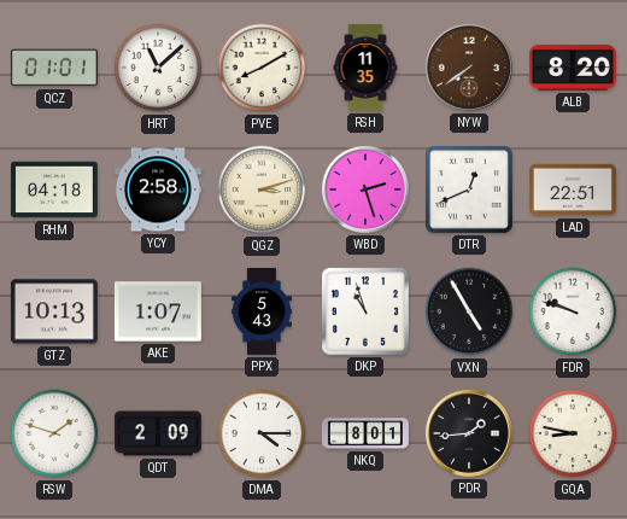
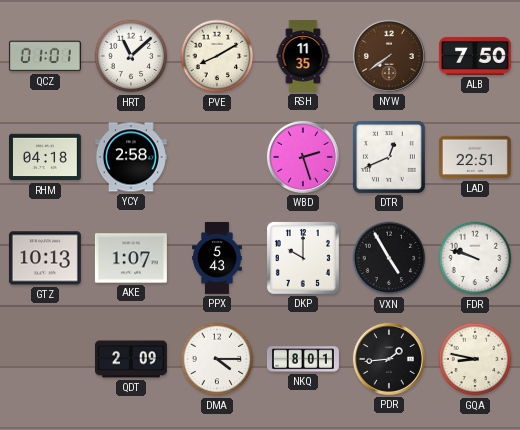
ALB: 8:20 -> 7:50
QGZ: 3:12 -> none
DKP: 10:57 -> 10:00
RSW: 1:48 -> none
